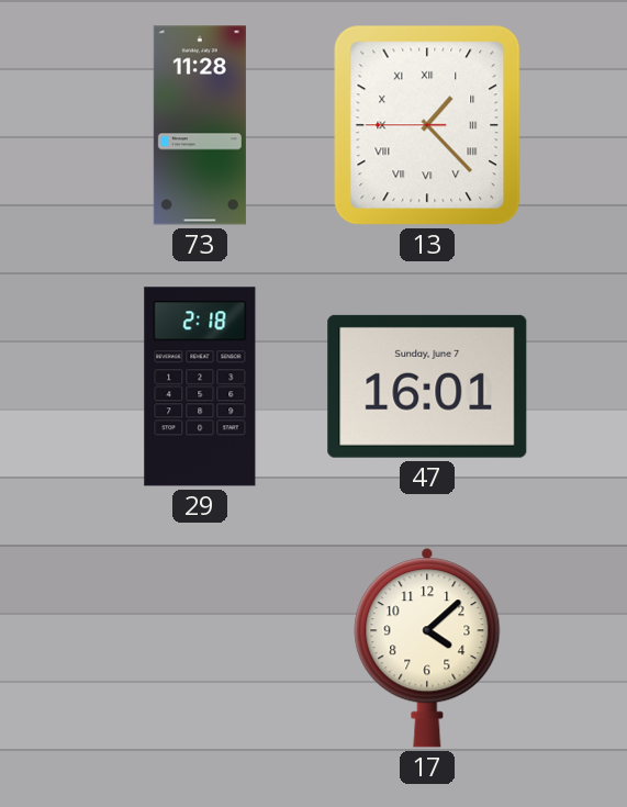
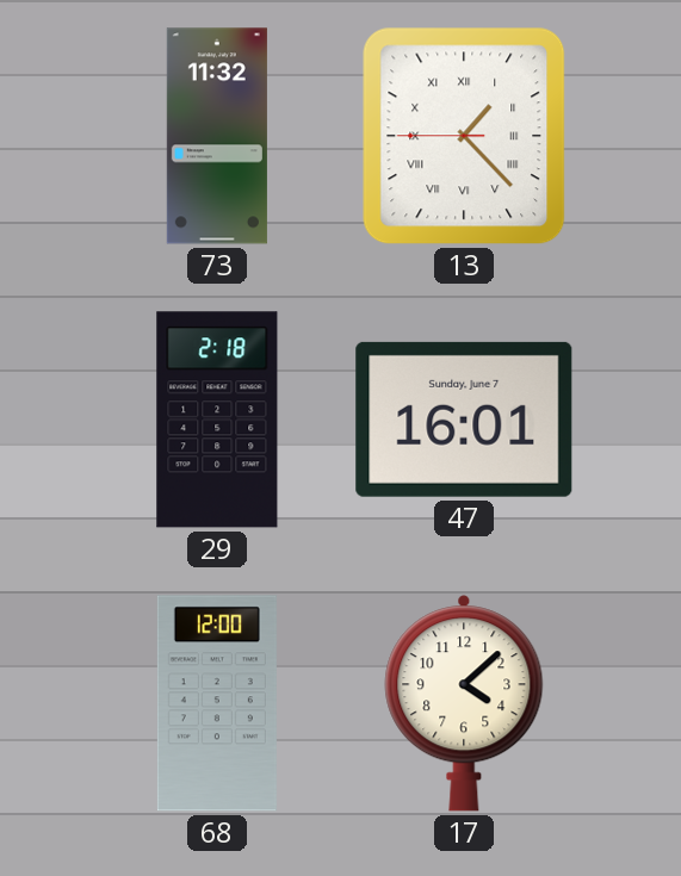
73: 11:28 -> 11:32
68: none -> 12:00
